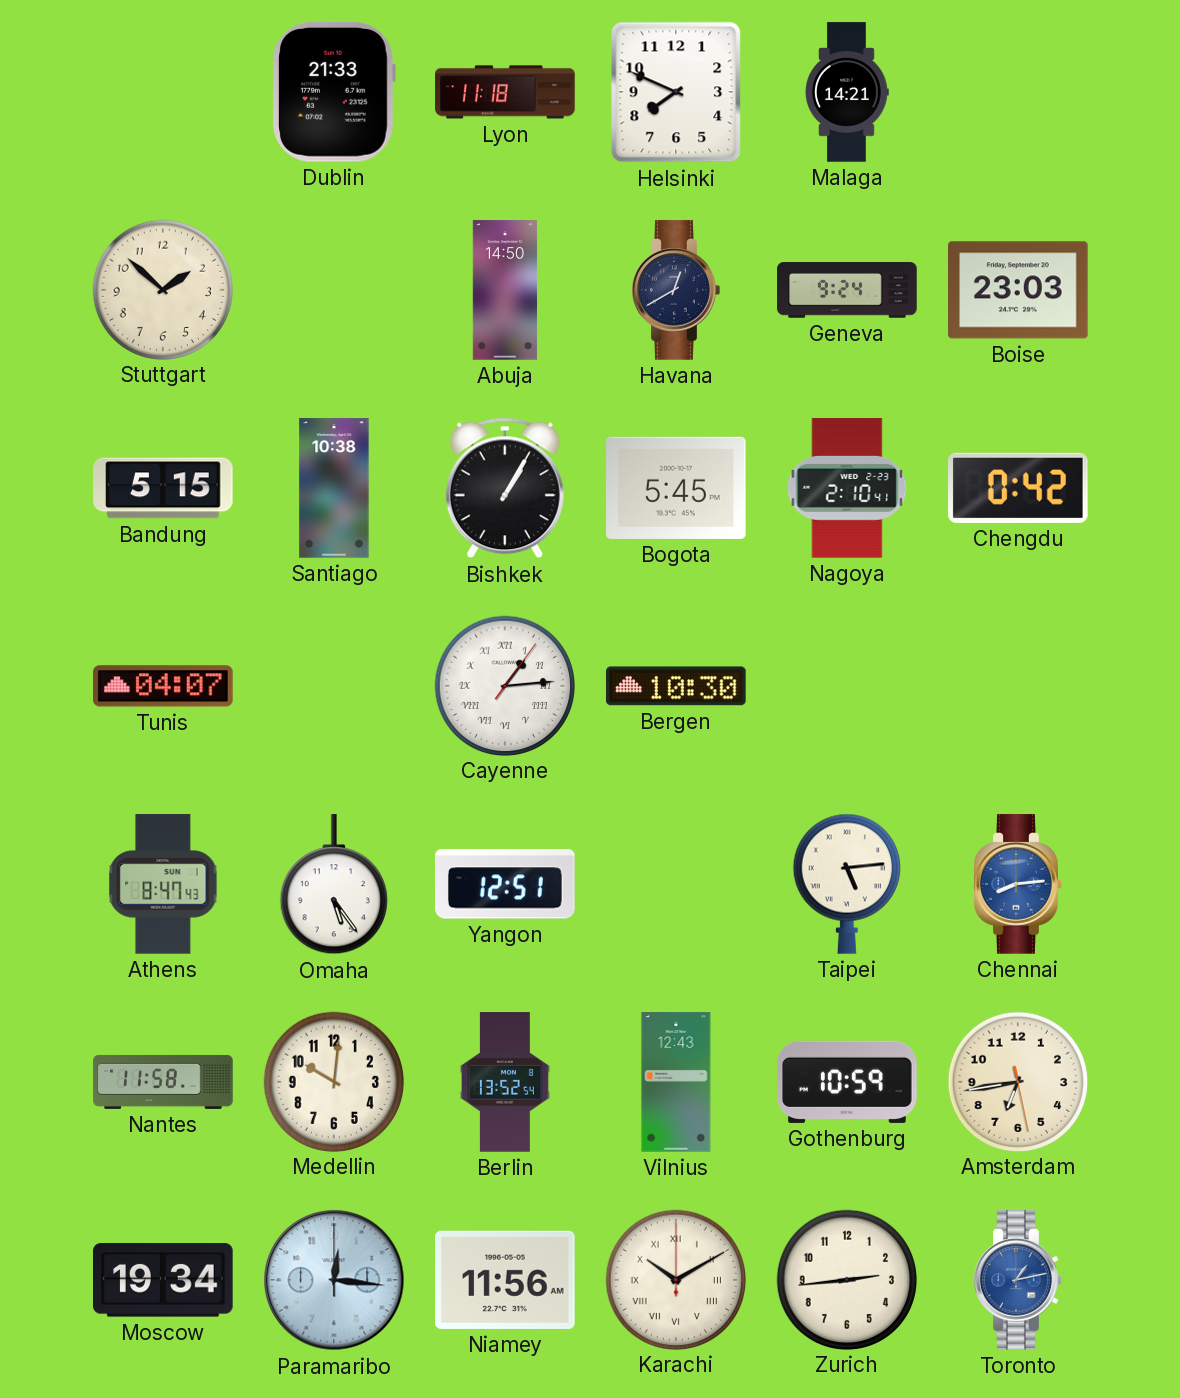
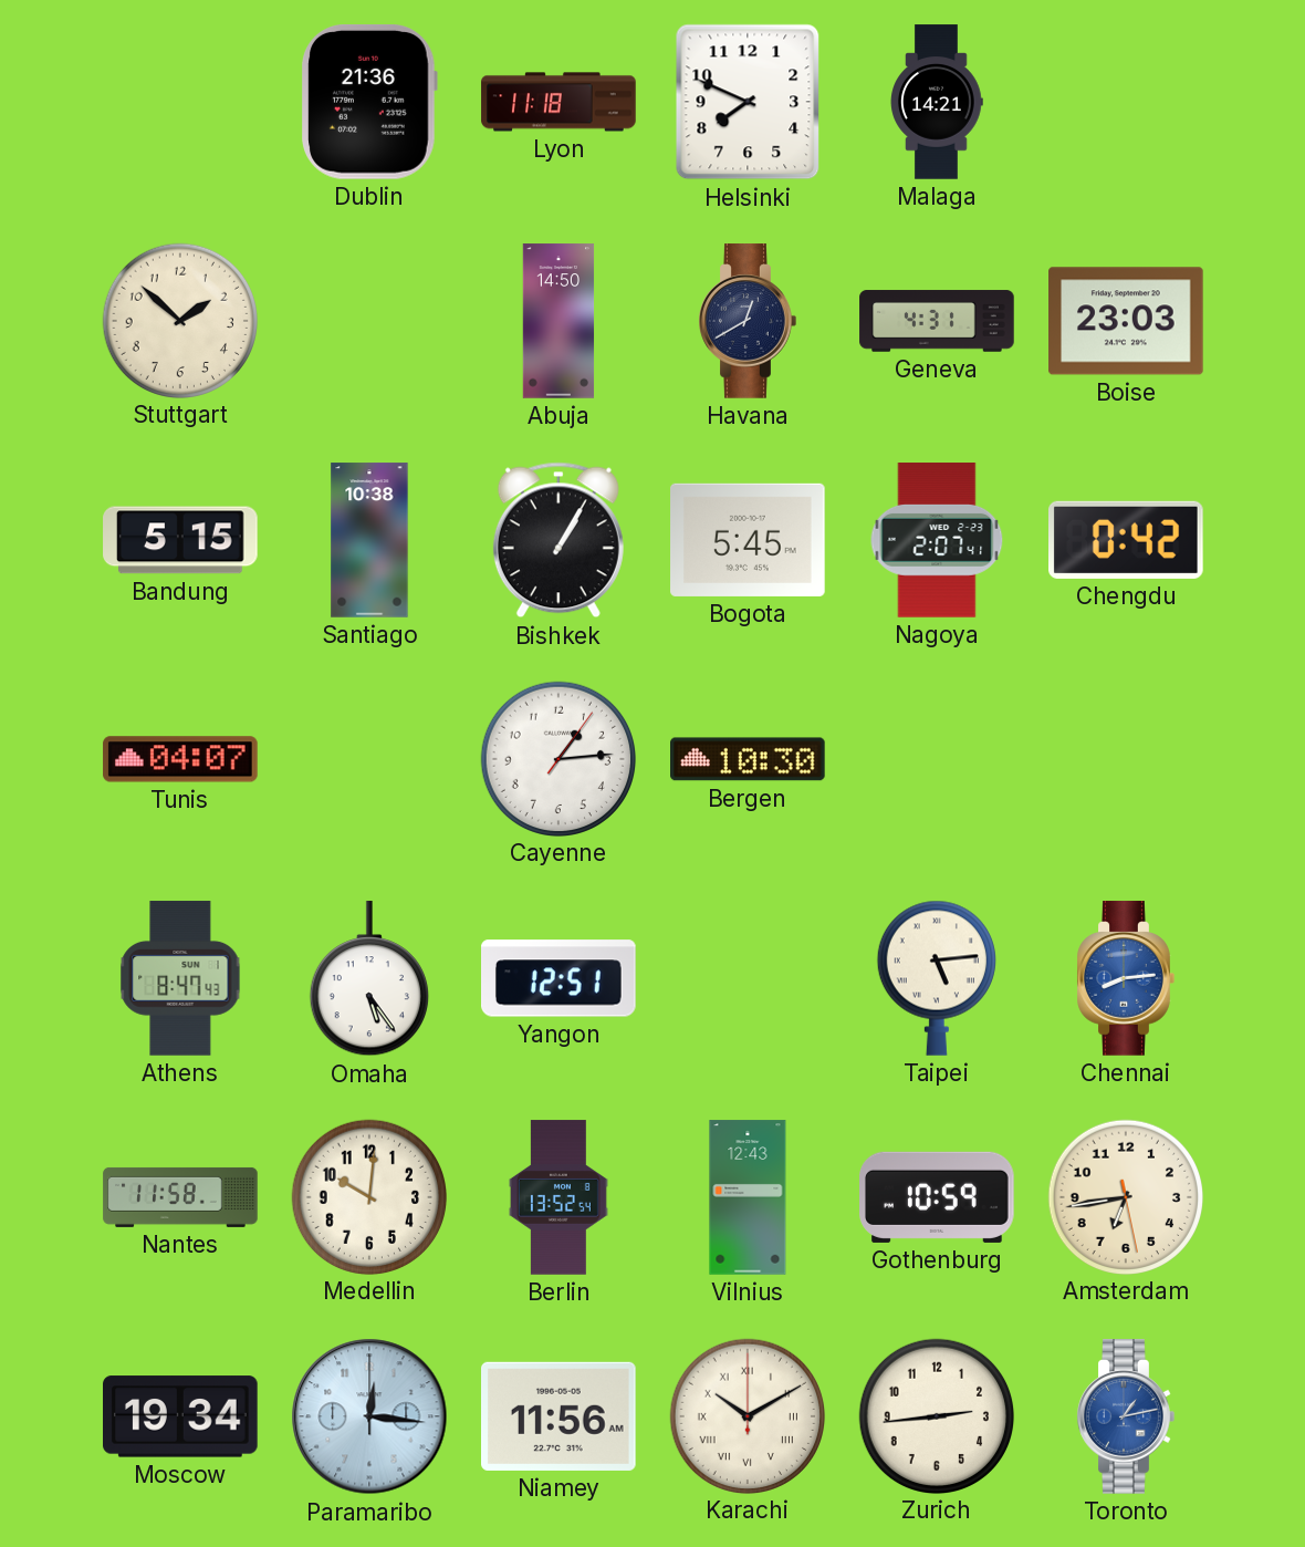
Dublin: 21:33 -> 21:36
Geneva: 9:24 -> 4:31
Nagoya: 2:10 -> 2:07
Cayenne numerals: Roman -> Arabic
